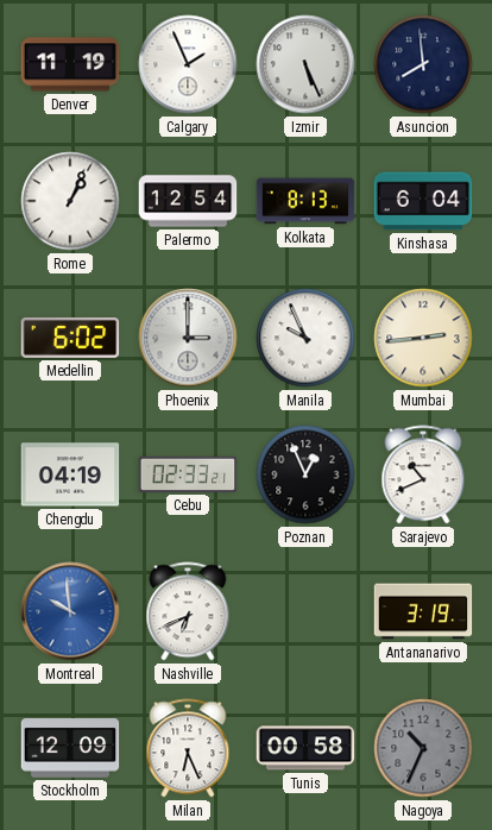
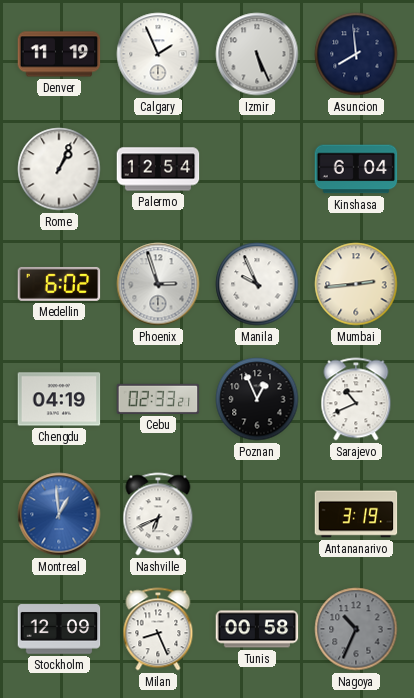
Kolkata: 8:13 -> none
Phoenix: 3:00 -> 2:57
Montreal: 9:59 -> 12:59
Milan: 6:26 -> 8:26
